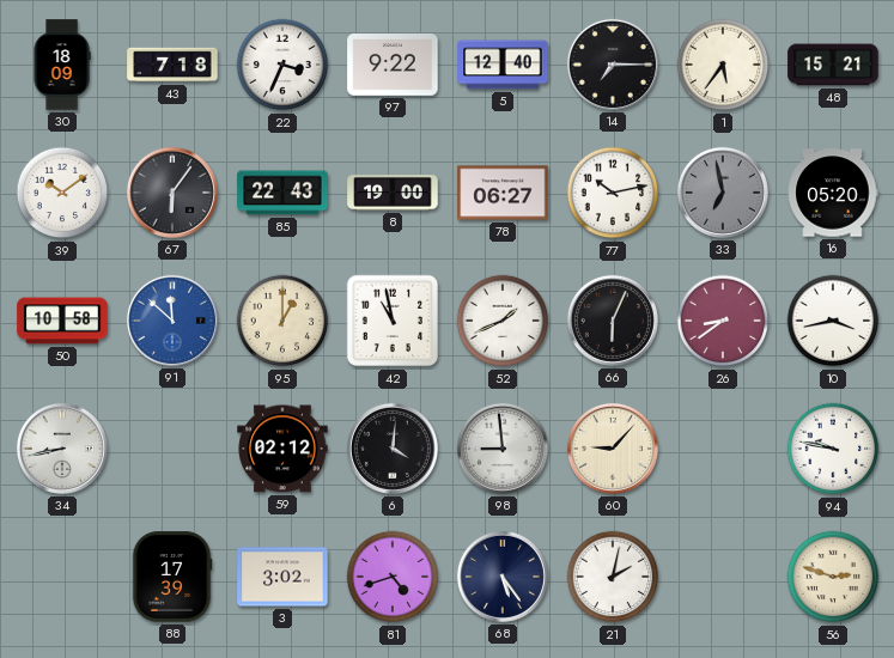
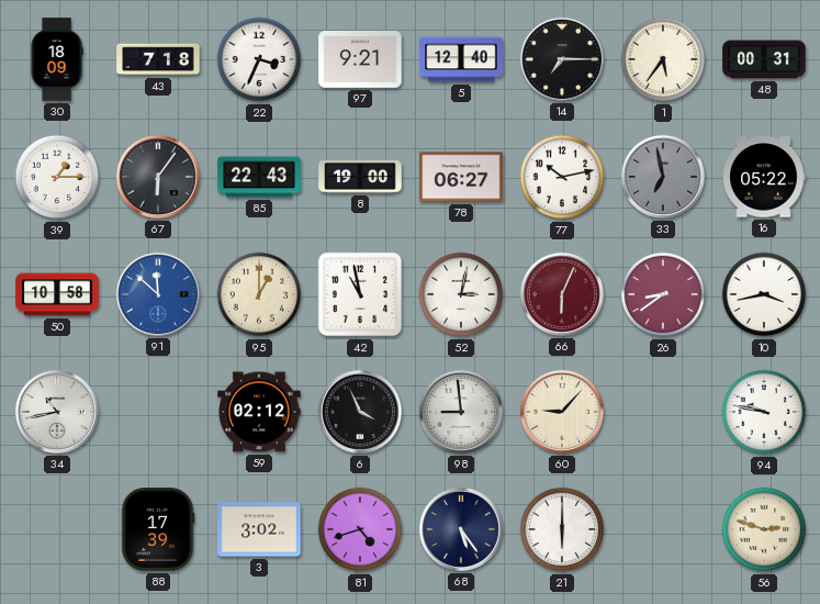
97: 9:22 -> 9:21
48: 15:21 -> 00:31
39: 10:09 -> 1:15
16: 05:20 -> 05:22
52: 1:41 -> 3:02
66 dial: black -> burgundy
34: 8:43 -> 10:43
6: 4:01 -> 3:56
21: 2:02 -> 6:00
